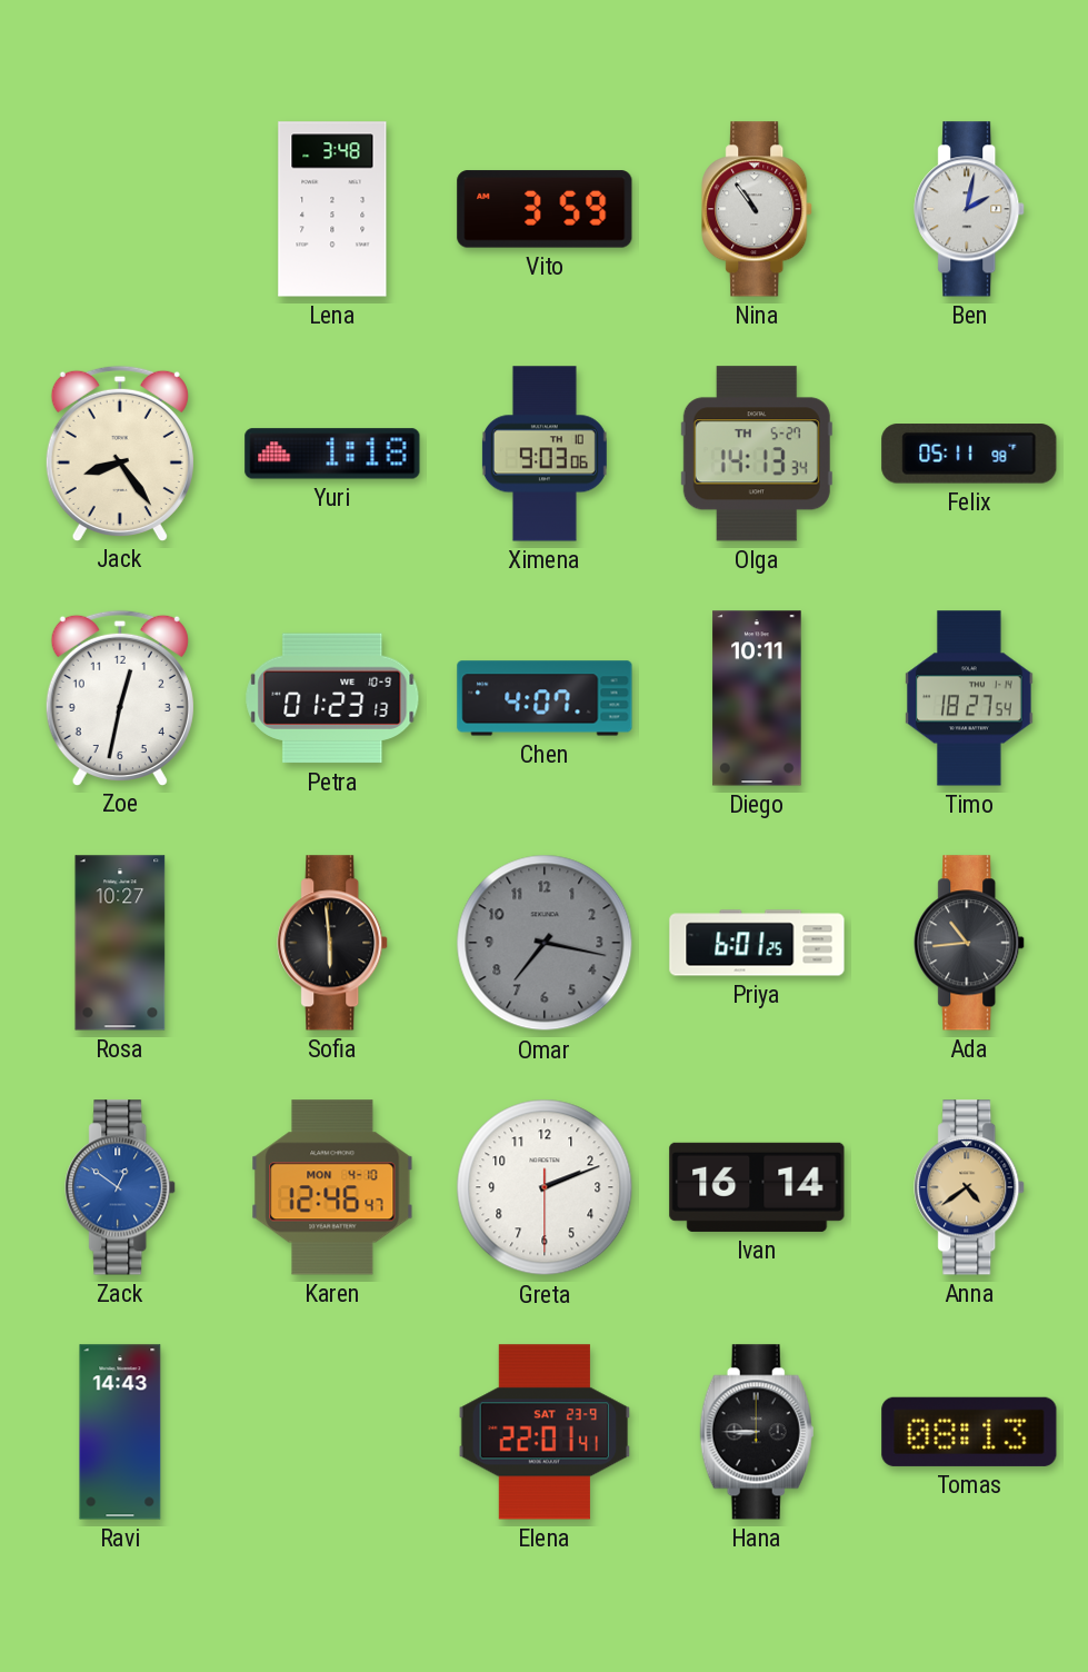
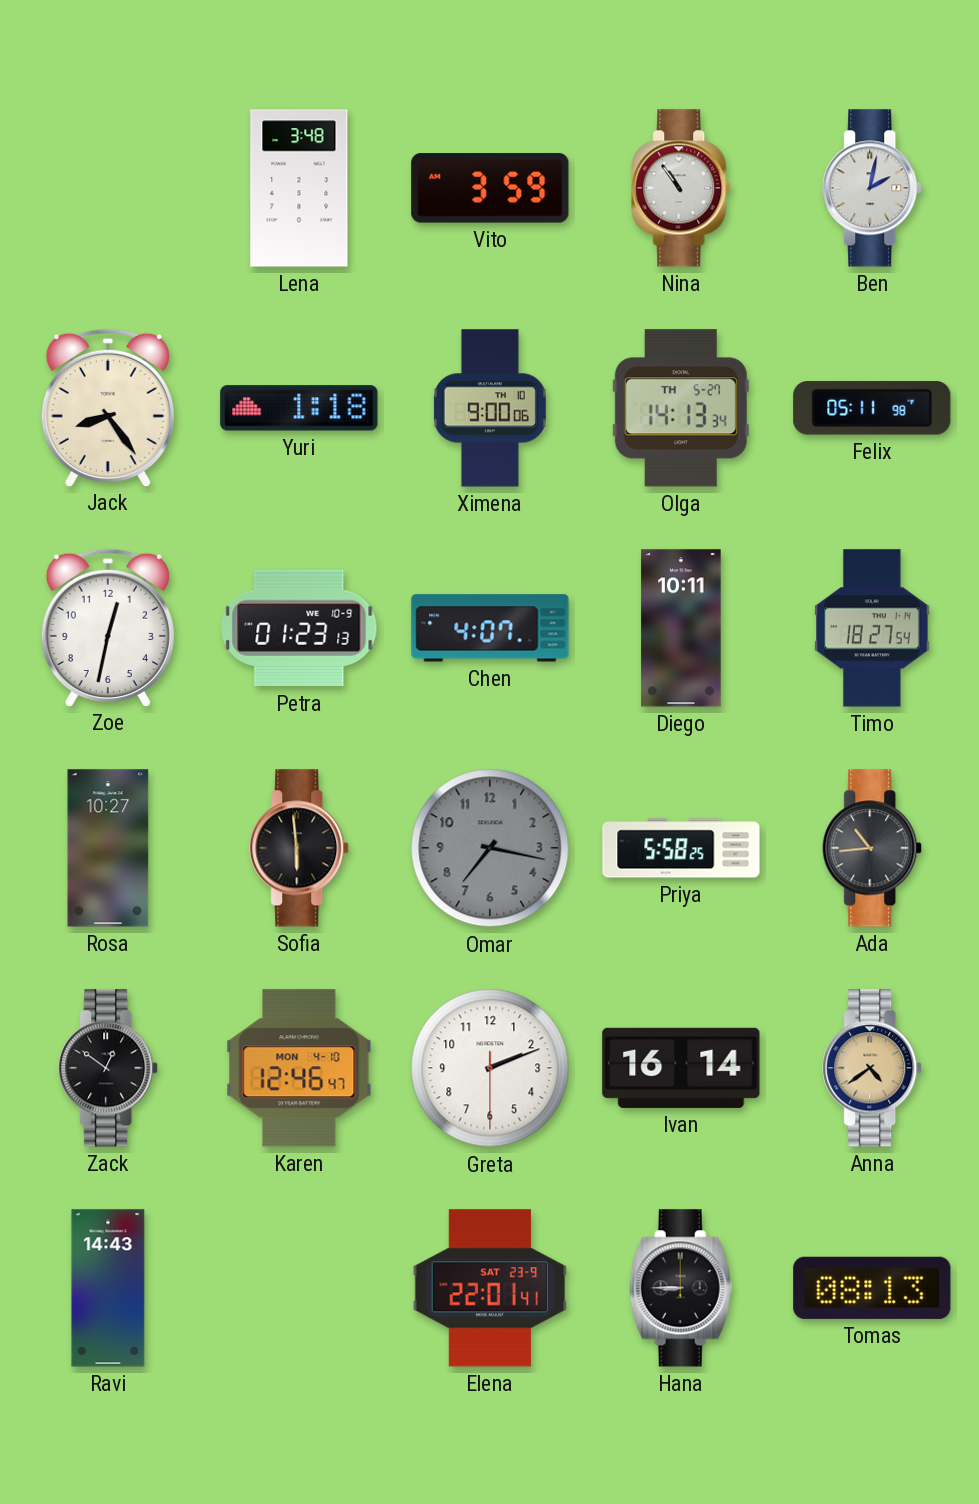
Ximena: 9:03 -> 9:00
Priya: 6:01 -> 5:58
Zack dial: blue -> black
